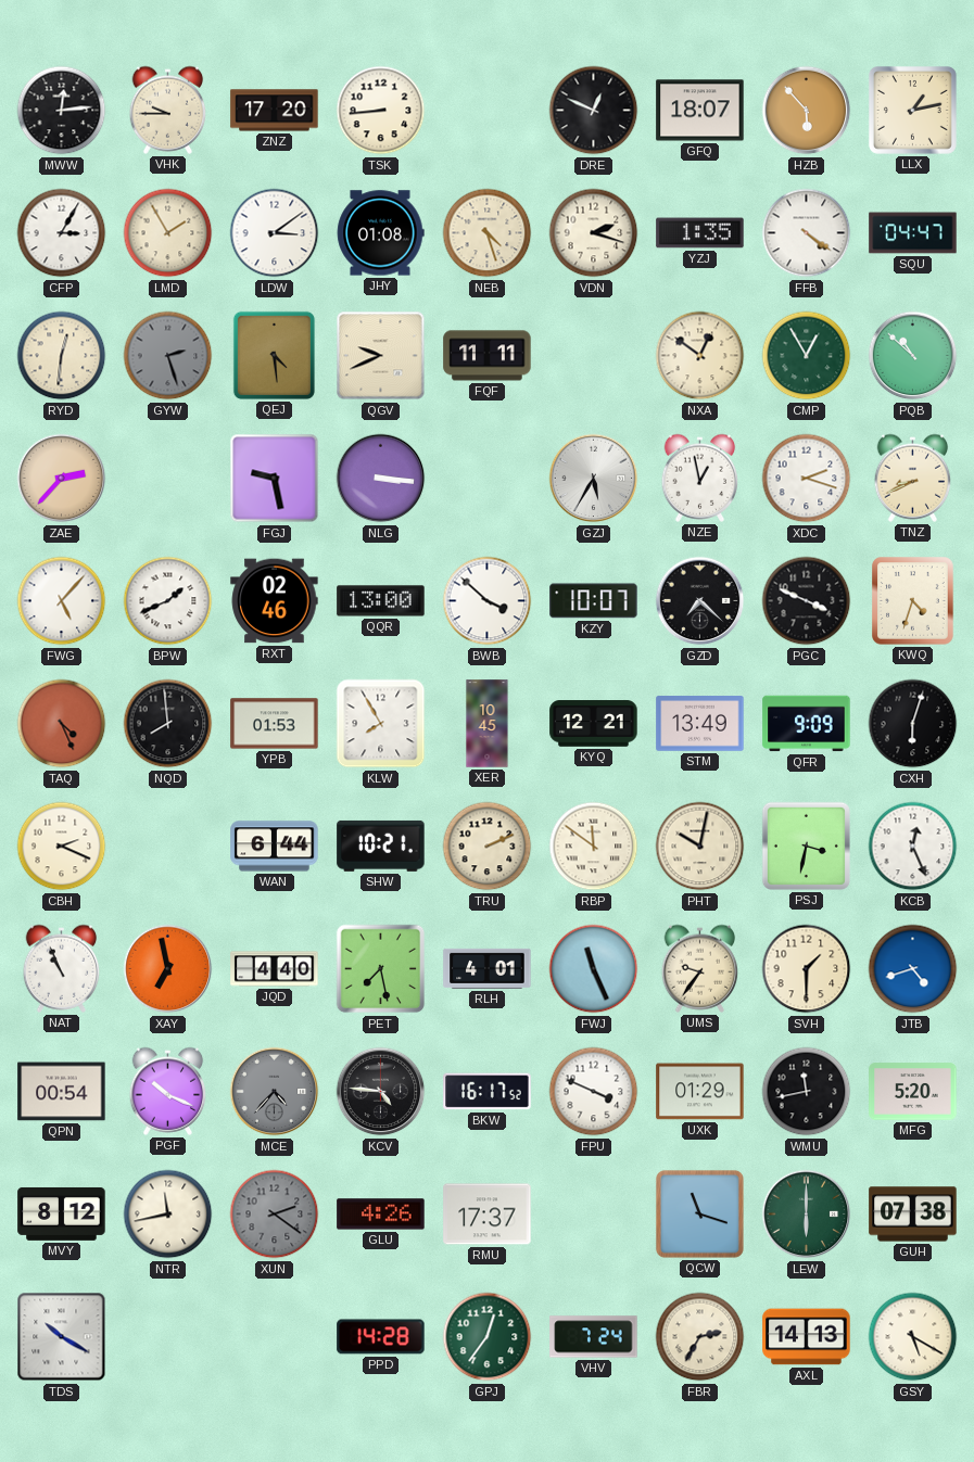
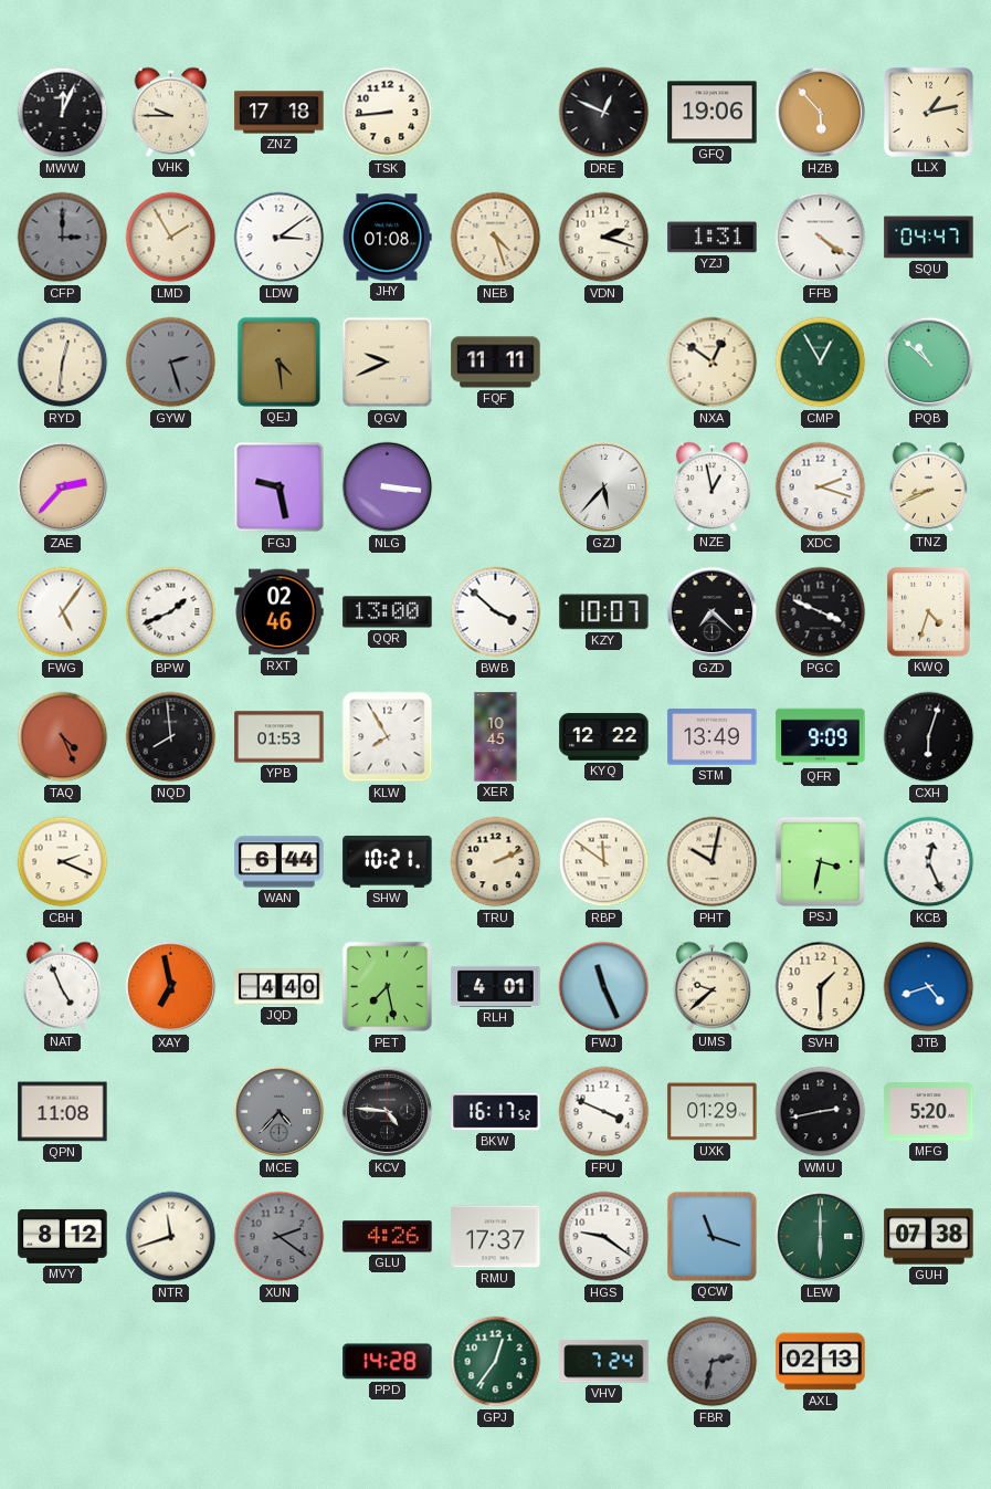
MWW: 12:14 -> 12:04
ZNZ: 17:20 -> 17:18
GFQ: 18:07 -> 19:06
CFP: 3:05 -> 3:00
CFP dial: white -> grey
YZJ: 1:35 -> 1:31
GZJ: 5:35 -> 5:37
FWG: 5:07 -> 5:06
KYQ: 12:21 -> 12:22
NAT: 10:56 -> 4:56
UMS: 9:36 -> 9:38
QPN: 00:54 -> 11:08
PGF: 10:19 -> none
WMU: 11:43 -> 2:43
NTR: 11:43 -> 11:42
HGS: none -> 9:21
TDS: 10:20 -> none
FBR: 2:35 -> 2:32
FBR dial: cream -> grey
AXL: 14:13 -> 02:13
GSY: 5:20 -> none
